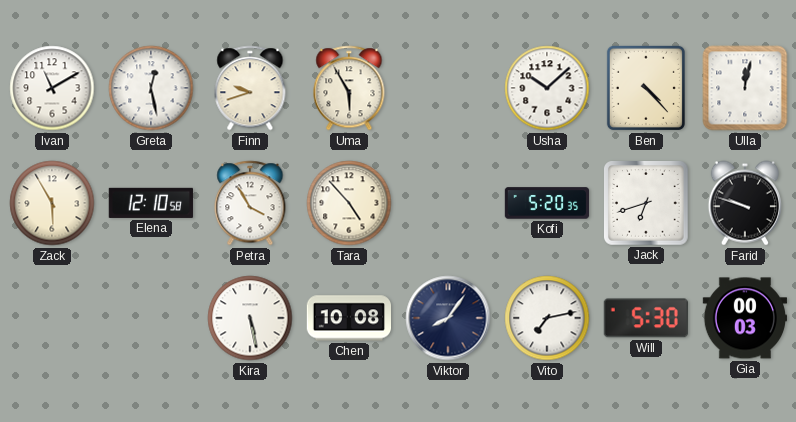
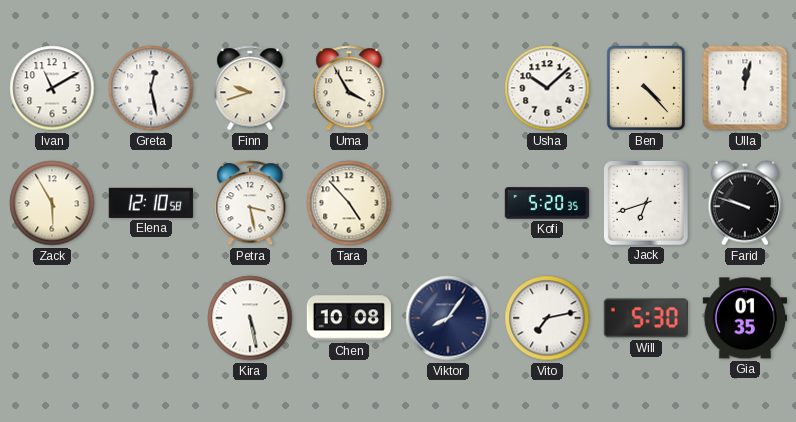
Uma: 5:55 -> 3:55
Petra: 3:55 -> 3:28
Gia: 00:03 -> 01:35
